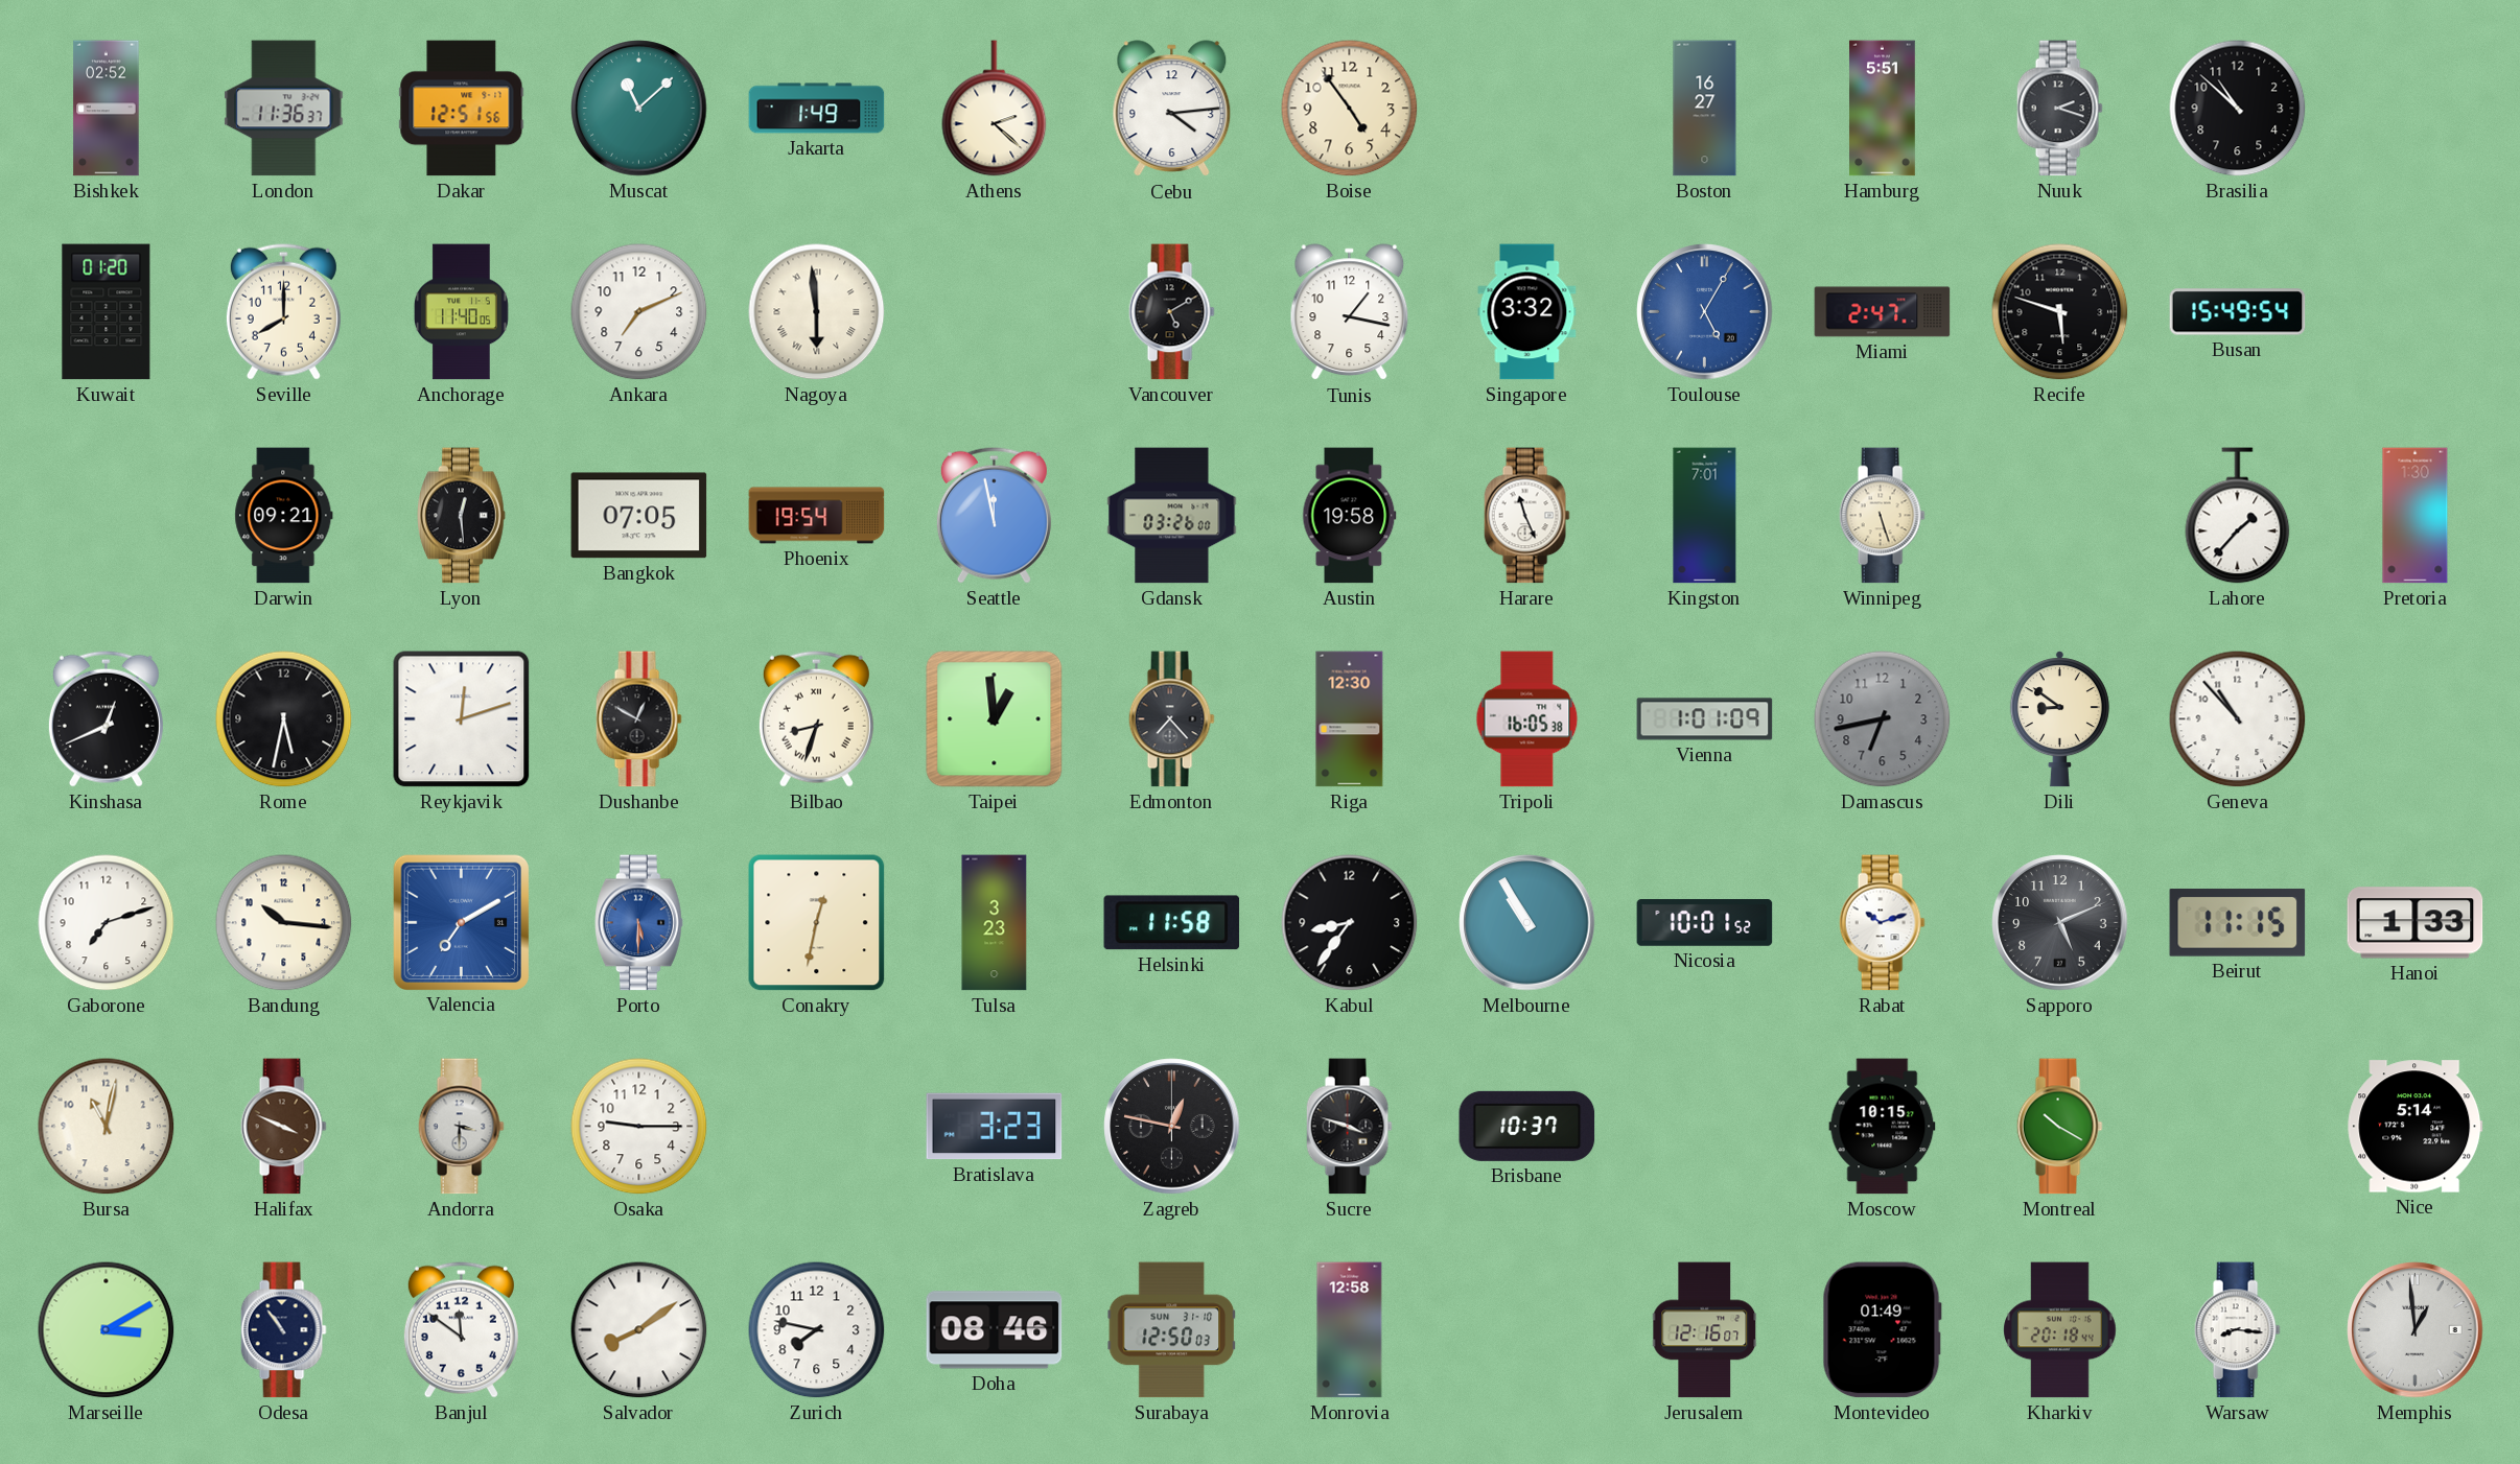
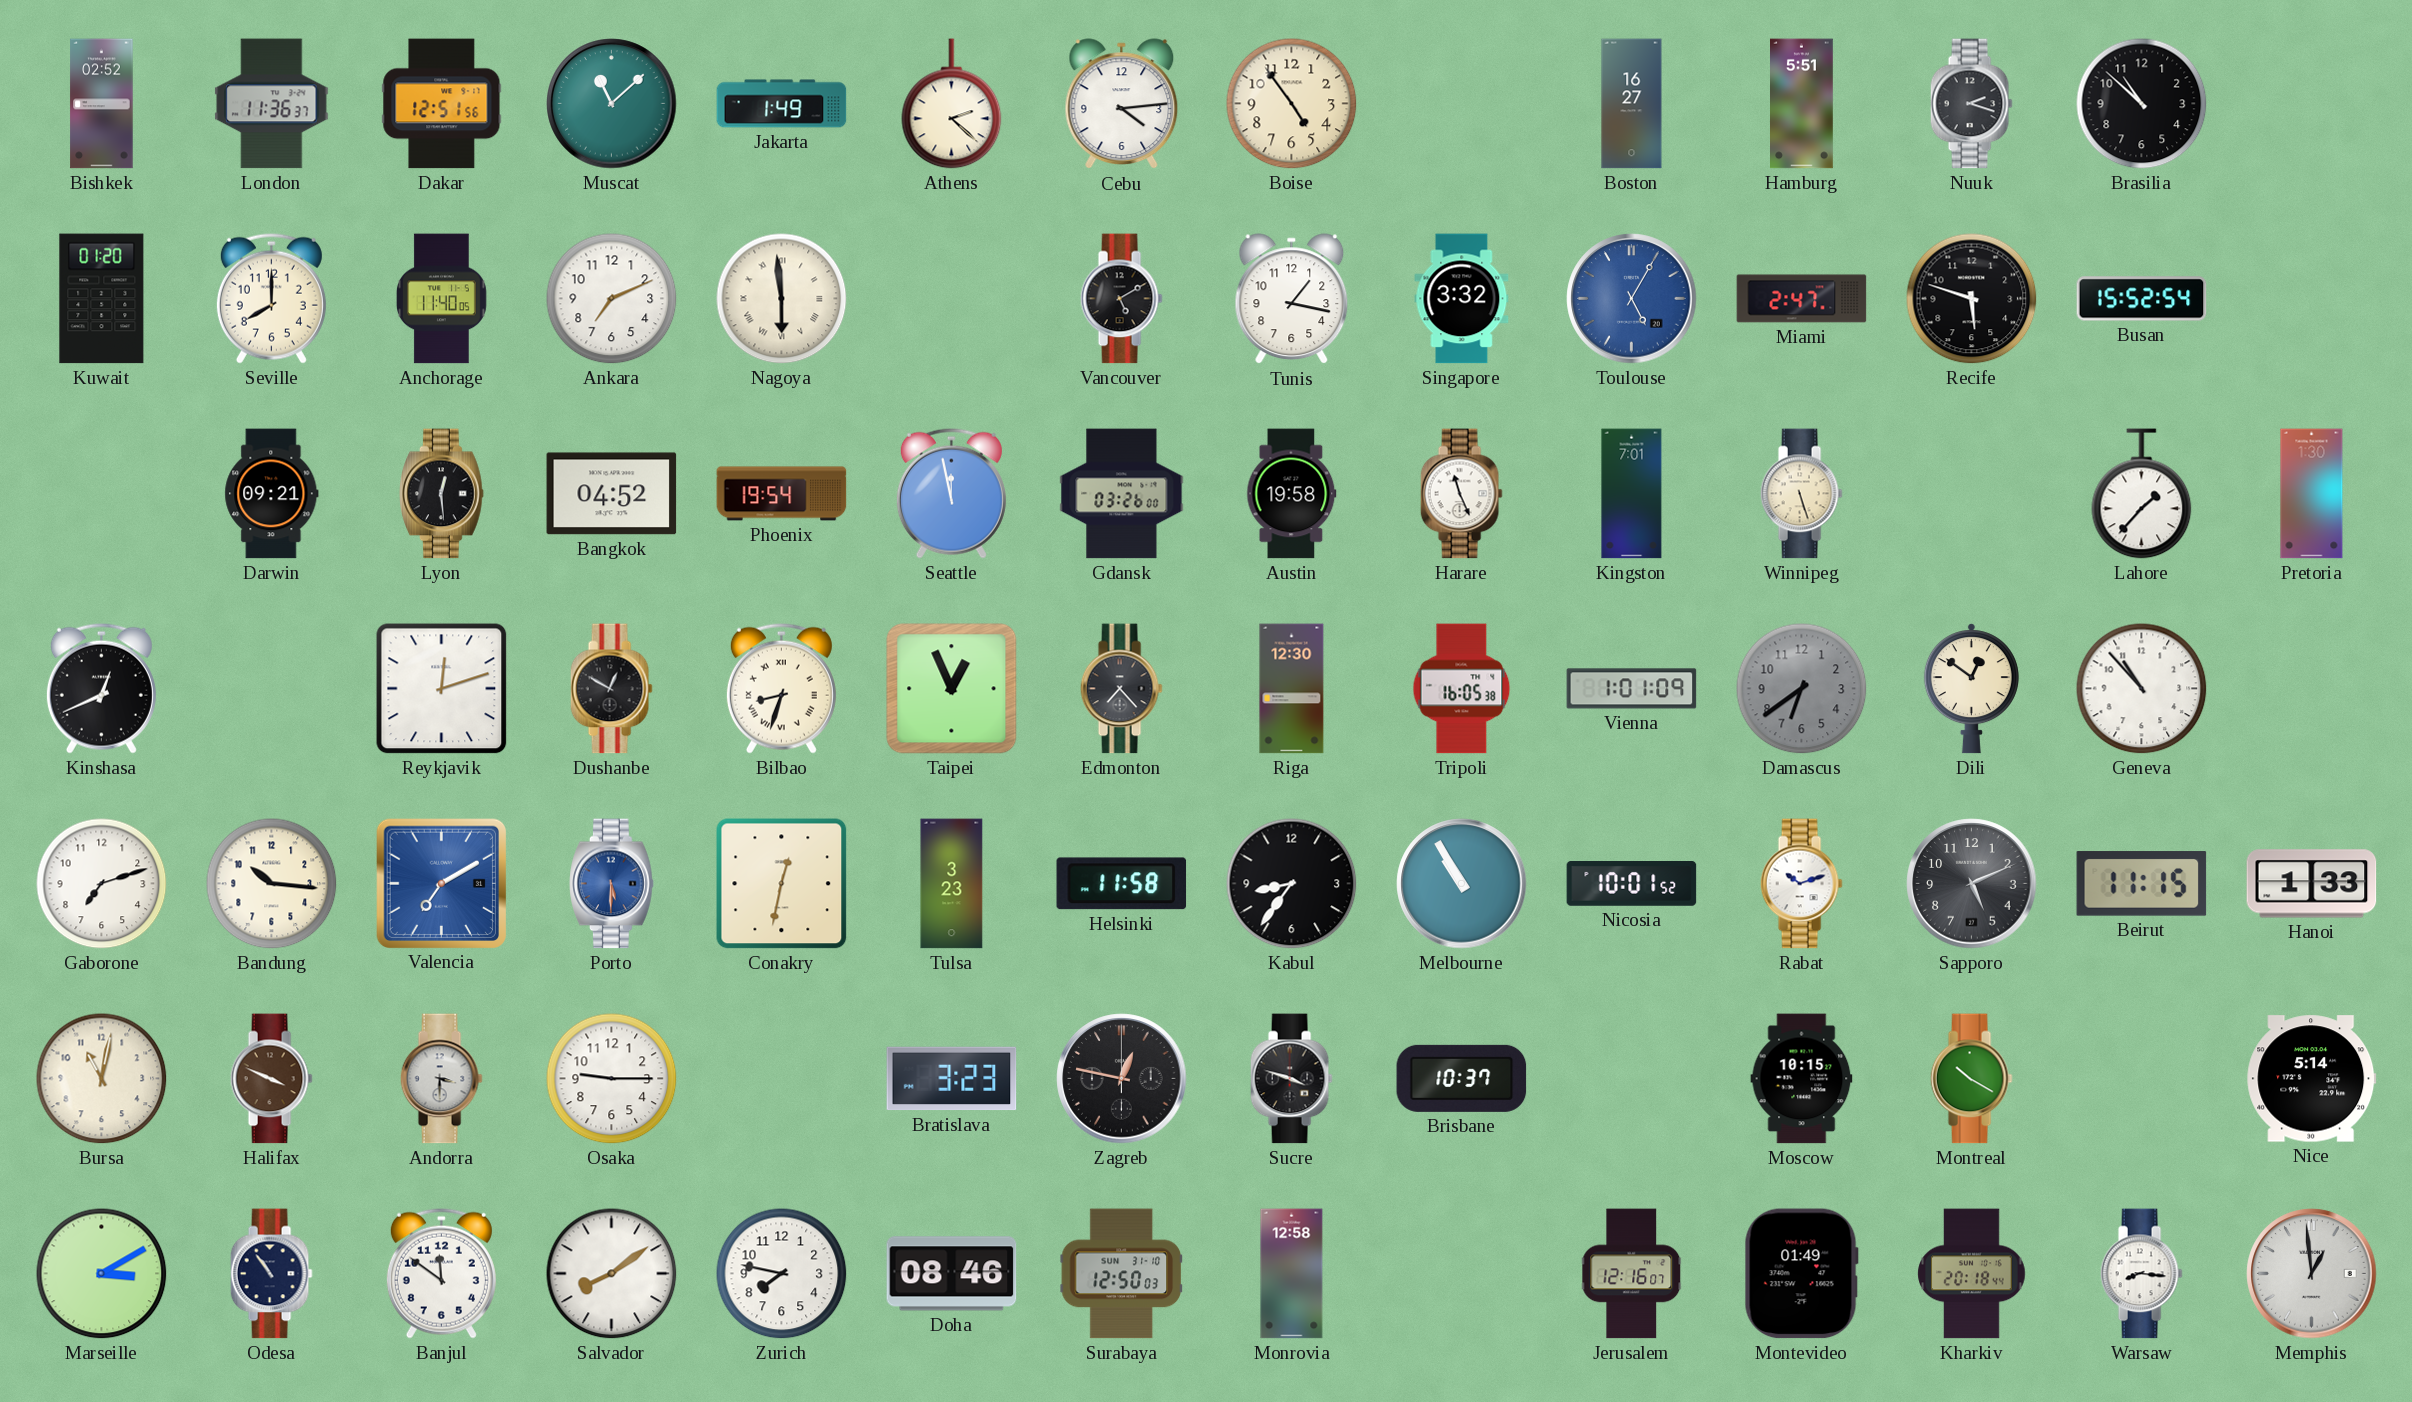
Busan: 15:49 -> 15:52
Bangkok: 07:05 -> 04:52
Rome: 5:32 -> none
Taipei: 12:59 -> 12:56
Damascus: 6:43 -> 6:39
Dili: 8:51 -> 12:51
